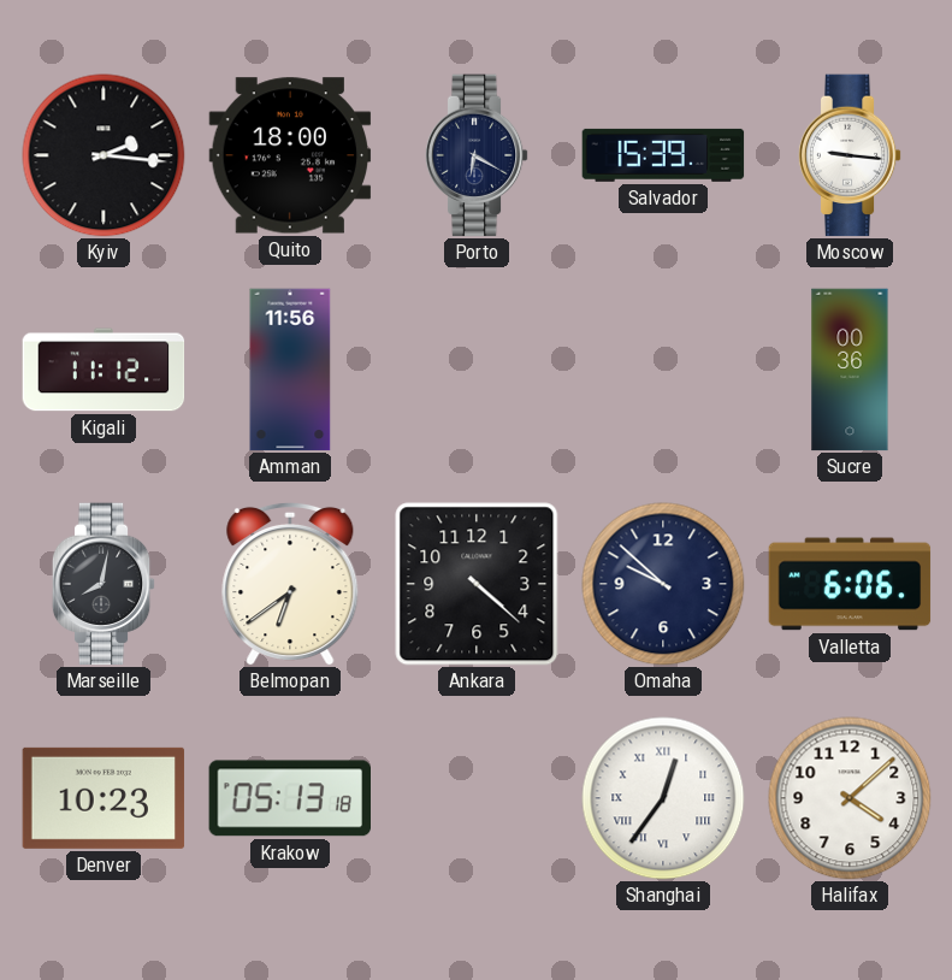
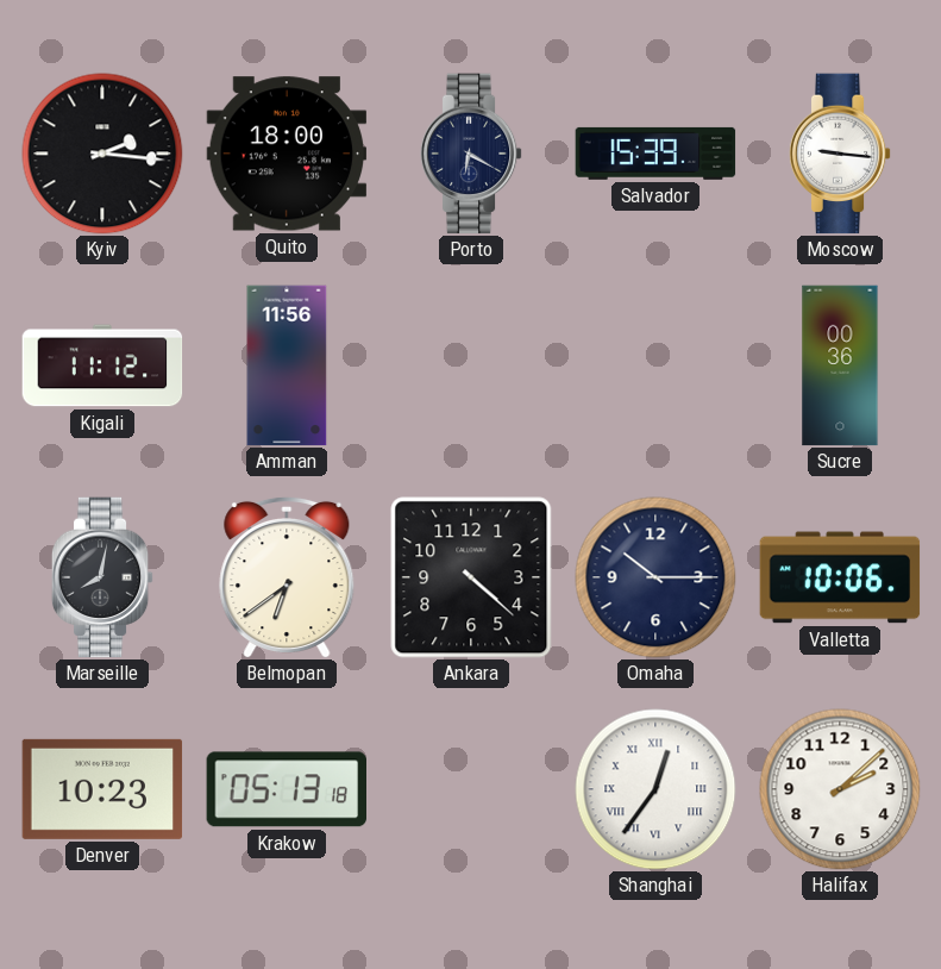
Omaha: 9:52 -> 10:15
Valletta: 6:06 -> 10:06
Halifax: 4:08 -> 2:08
